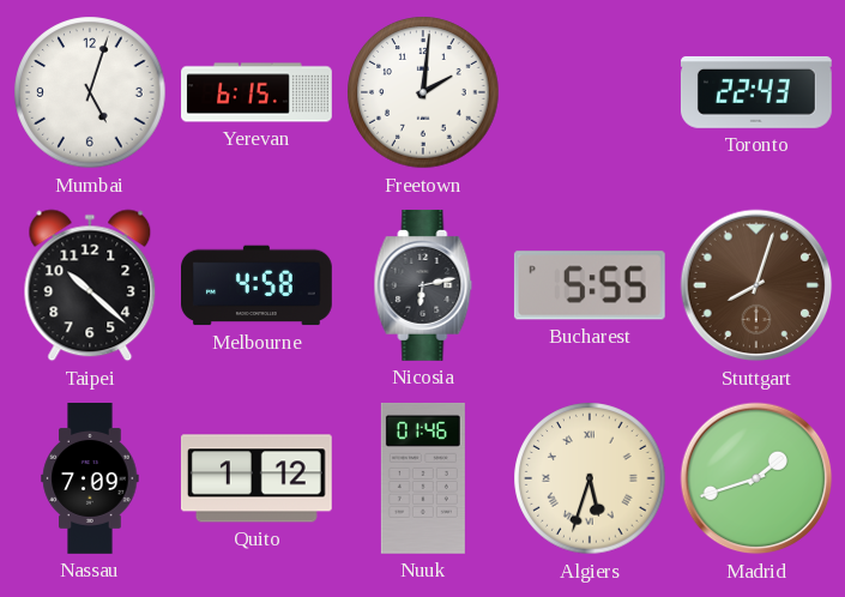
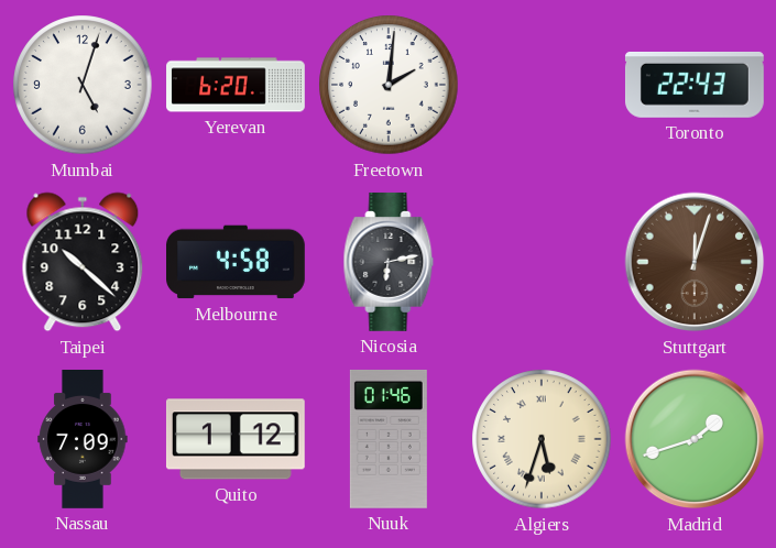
Yerevan: 6:15 -> 6:20
Bucharest: 5:55 -> none
Stuttgart: 8:03 -> 12:03
